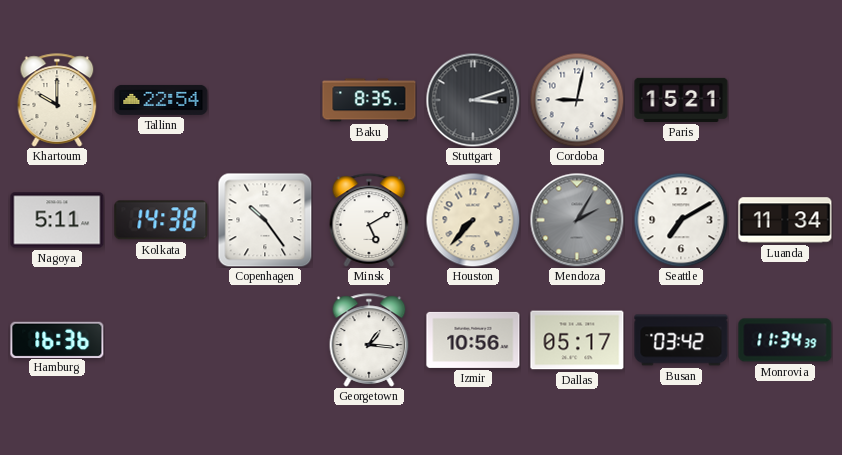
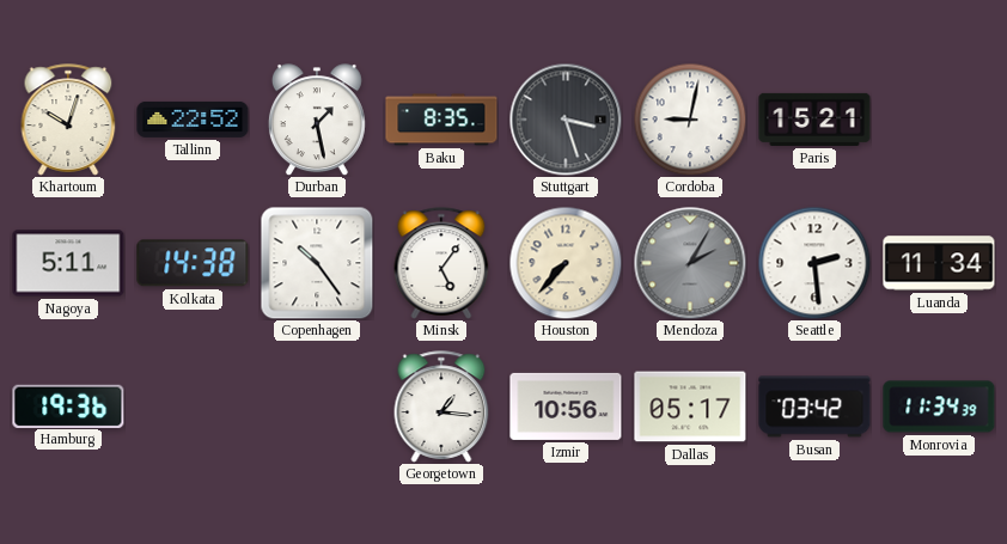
Khartoum: 10:00 -> 10:03
Tallinn: 22:54 -> 22:52
Durban: none -> 1:28
Stuttgart: 3:12 -> 3:27
Minsk: 5:10 -> 5:06
Seattle: 7:10 -> 2:29
Hamburg: 16:36 -> 19:36
